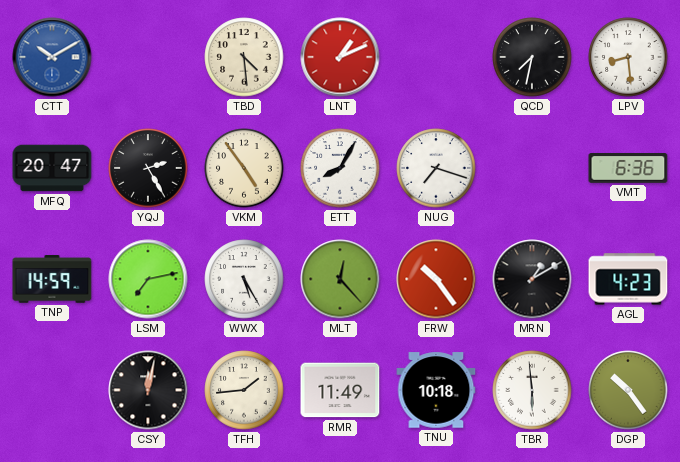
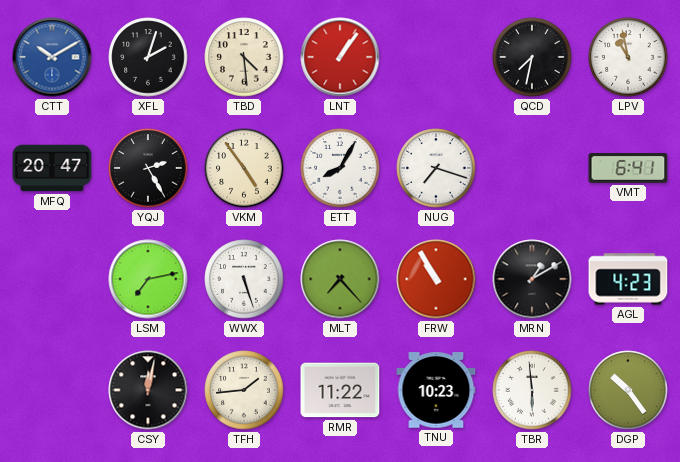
XFL: none -> 2:03
LNT: 1:11 -> 1:06
LPV: 8:29 -> 10:58
VMT: 6:36 -> 6:41
TNP: 14:59 -> none
WWX: 5:25 -> 5:27
MLT: 12:23 -> 7:23
FRW: 10:24 -> 10:55
RMR: 11:49 -> 11:22
TNU: 10:18 -> 10:23
